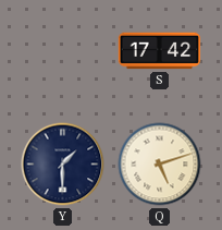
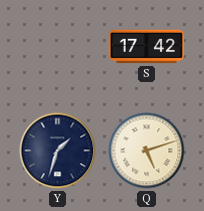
Y: 1:30 -> 1:33
